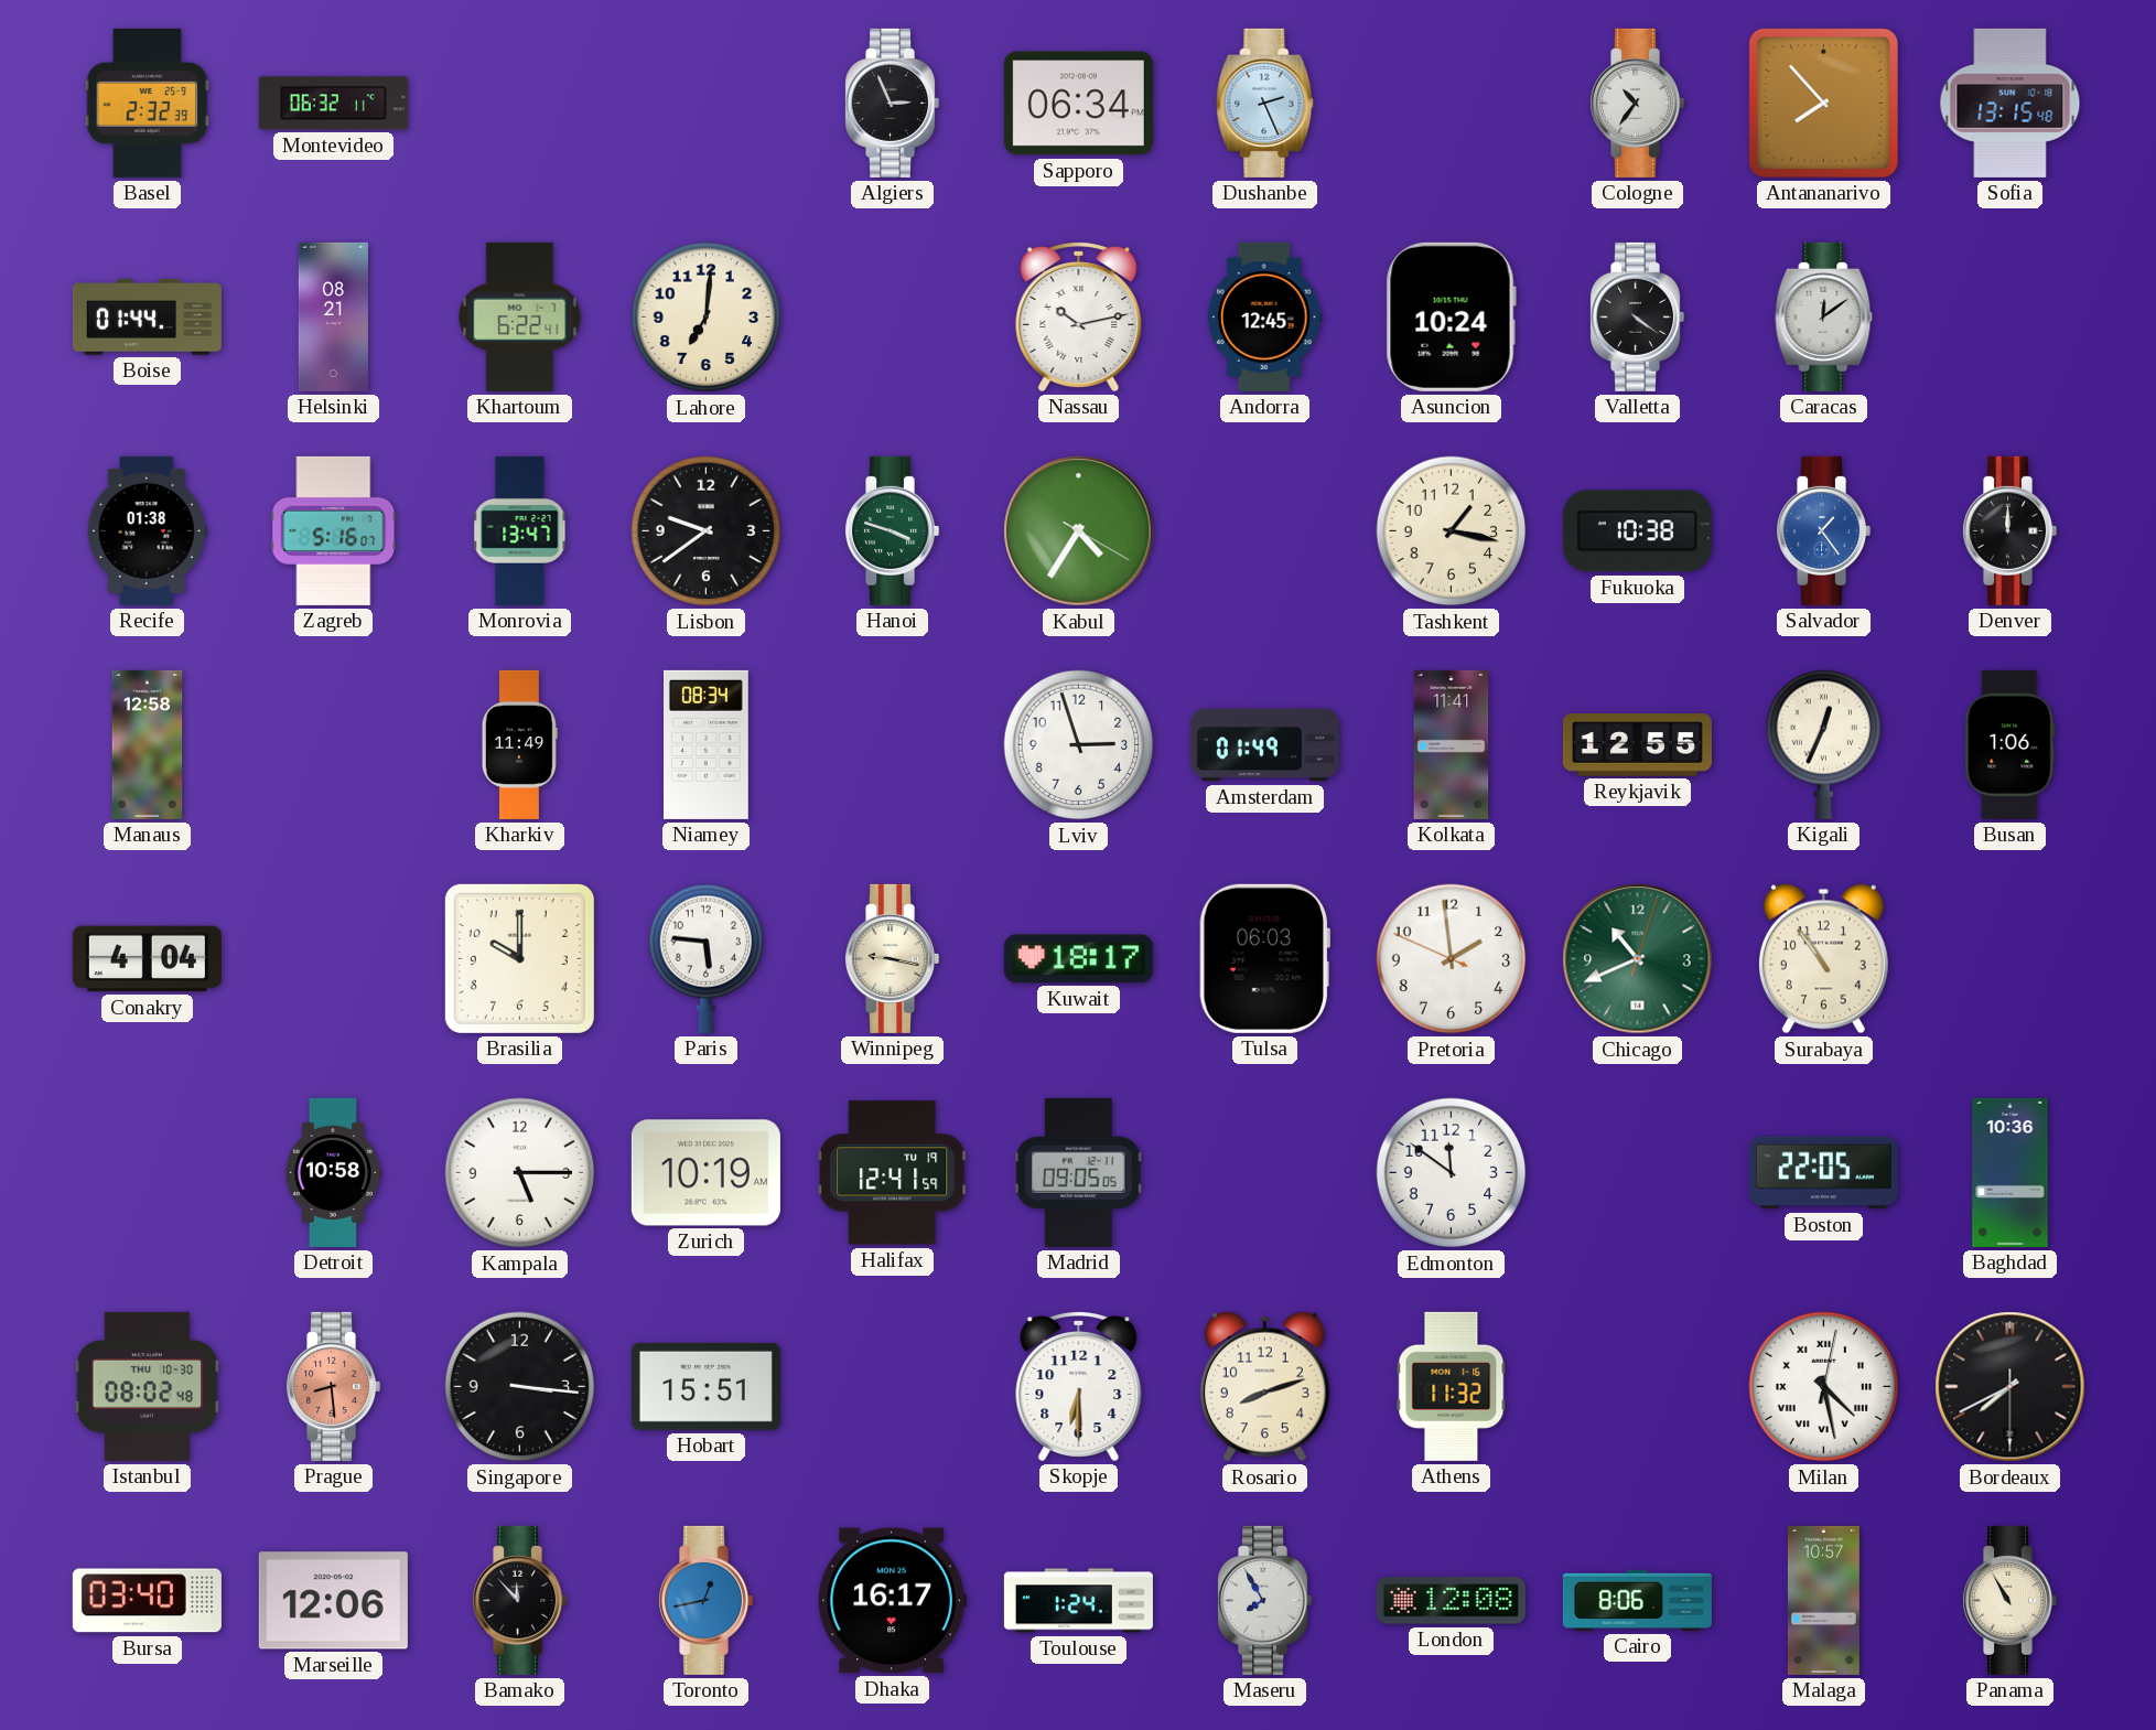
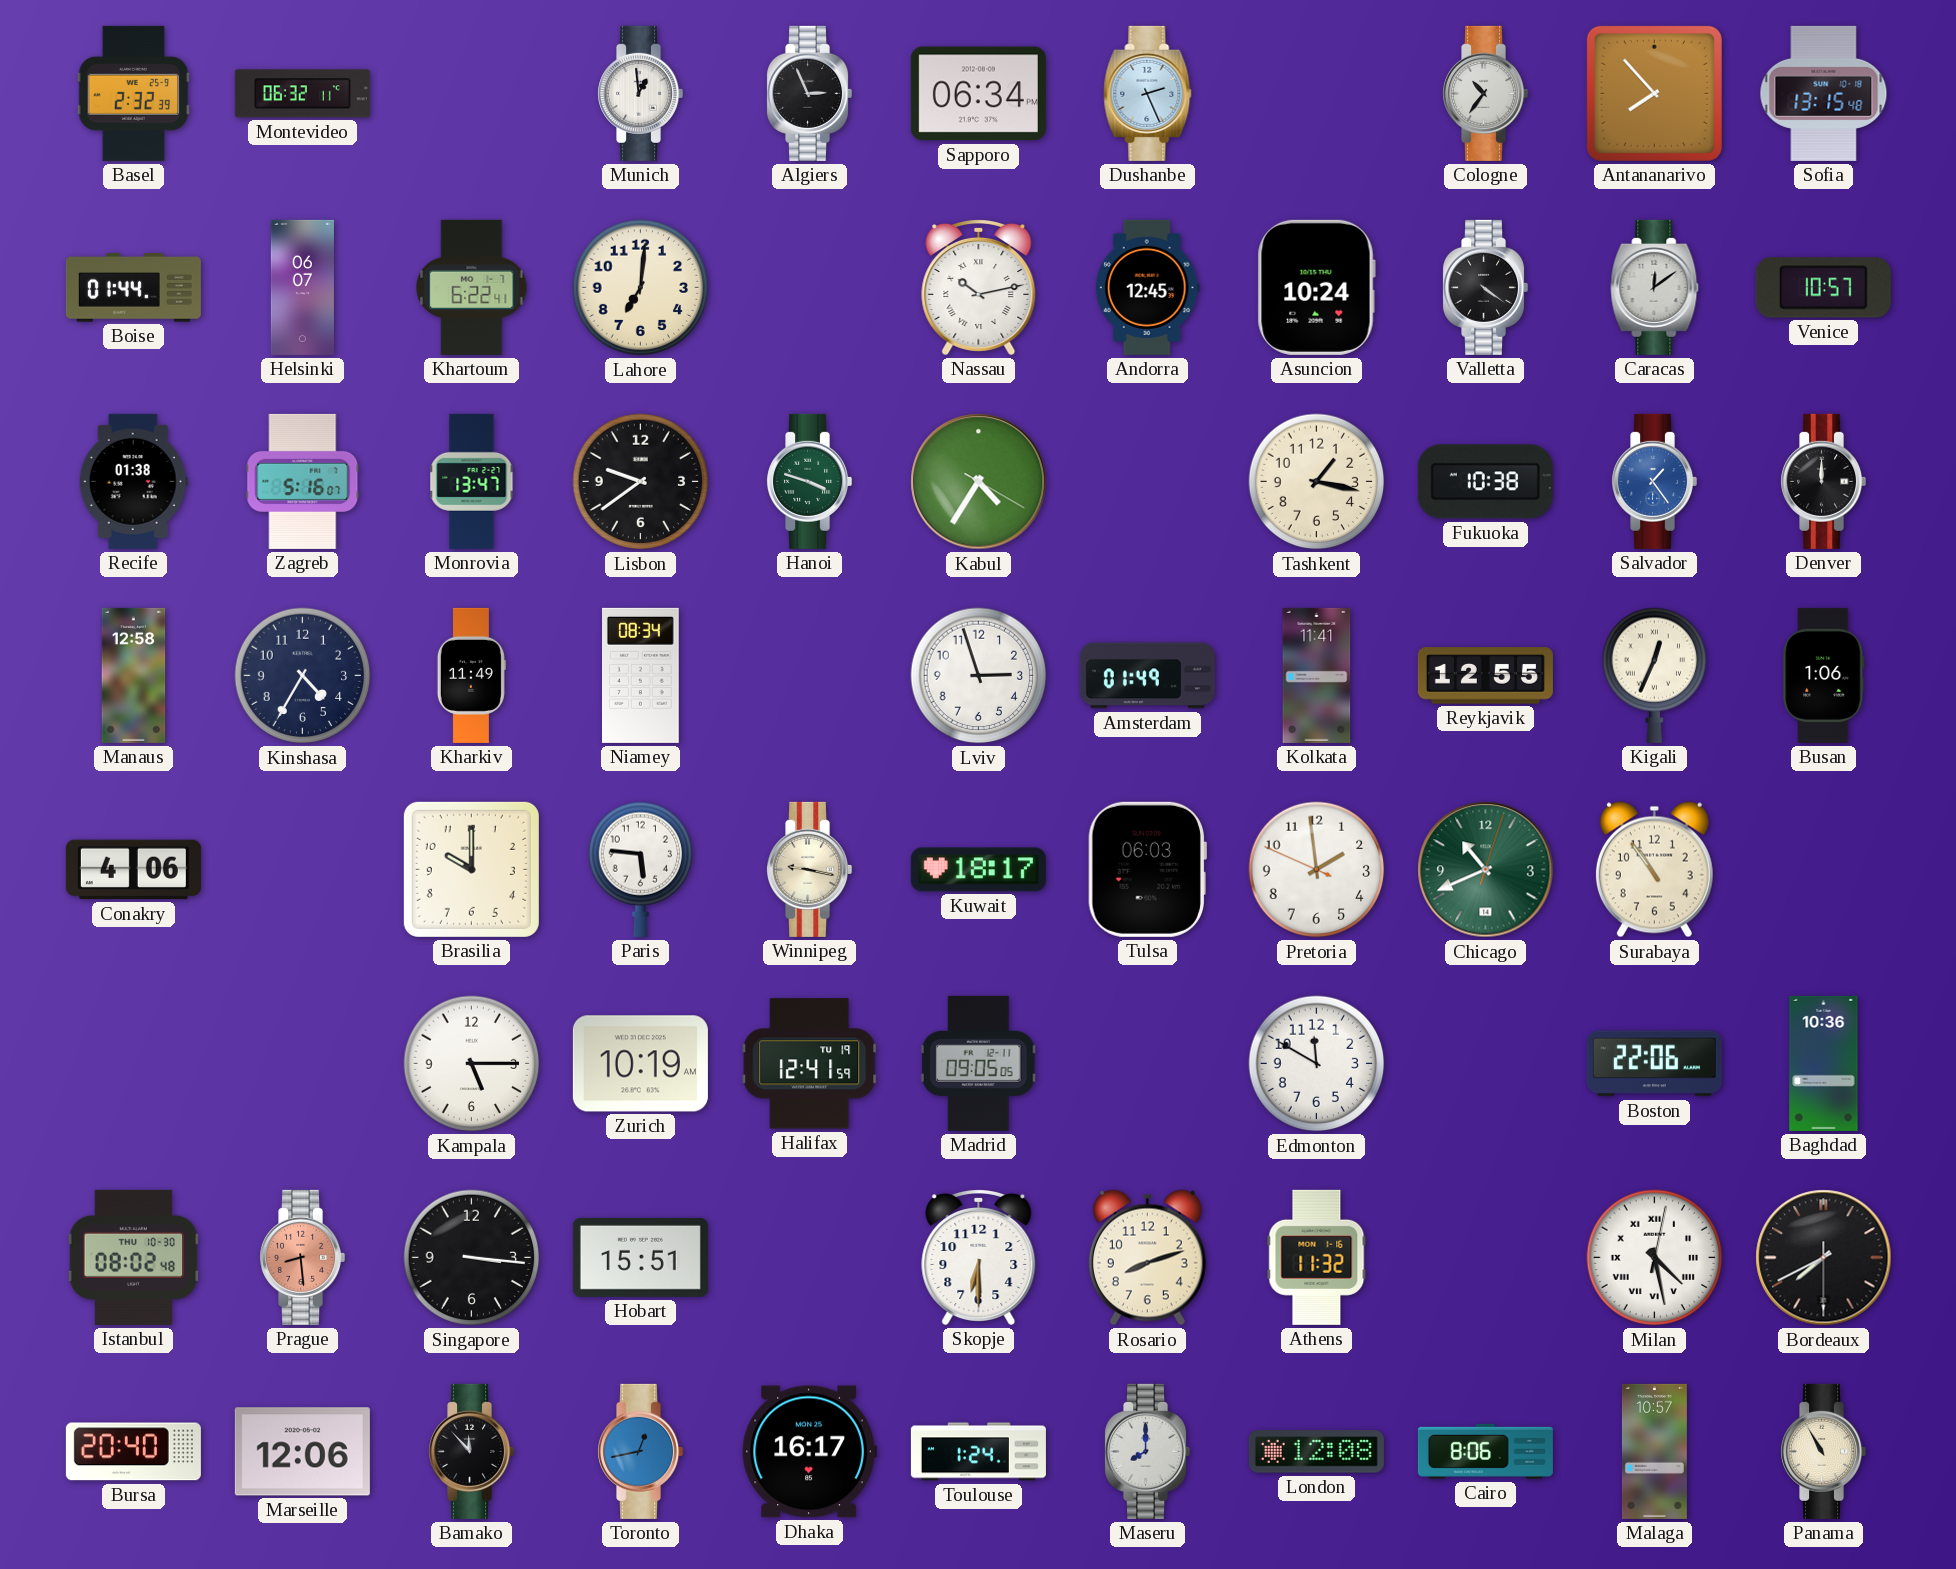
Munich: none -> 12:59
Helsinki: 08:21 -> 06:07
Venice: none -> 10:57
Kinshasa: none -> 4:35
Conakry: 4:04 -> 4:06
Detroit: 10:58 -> none
Edmonton: 11:51 -> 11:50
Boston: 22:05 -> 22:06
Bursa: 03:40 -> 20:40
Maseru: 7:55 -> 8:00
